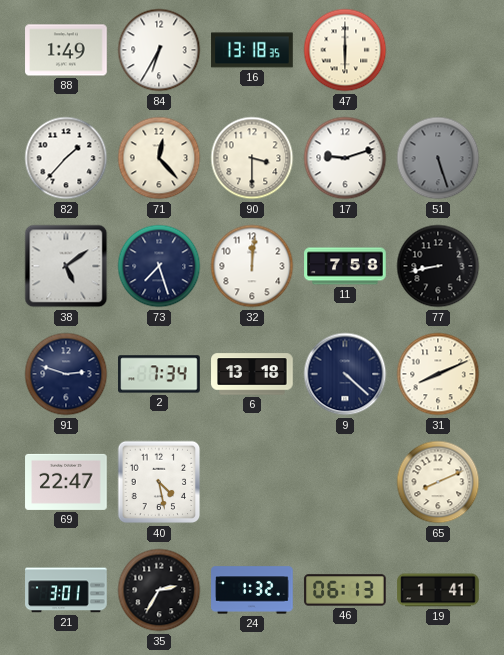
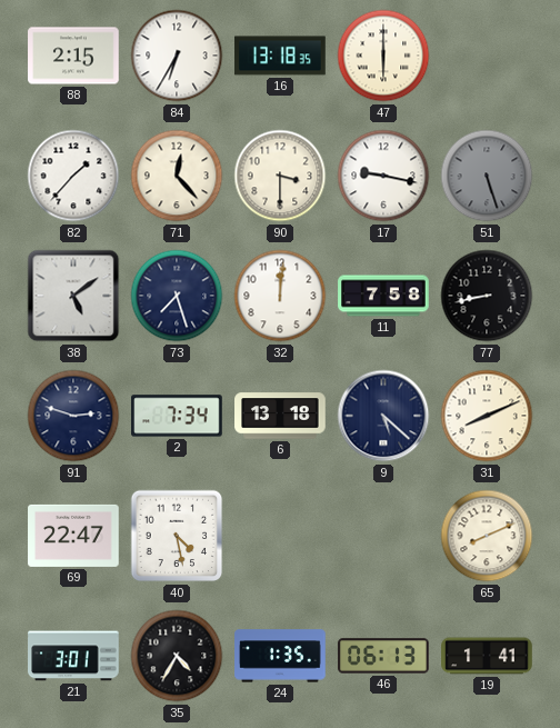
88: 1:49 -> 2:15
17: 9:12 -> 9:17
9: 4:22 -> 5:22
35: 2:35 -> 4:35
24: 1:32 -> 1:35
